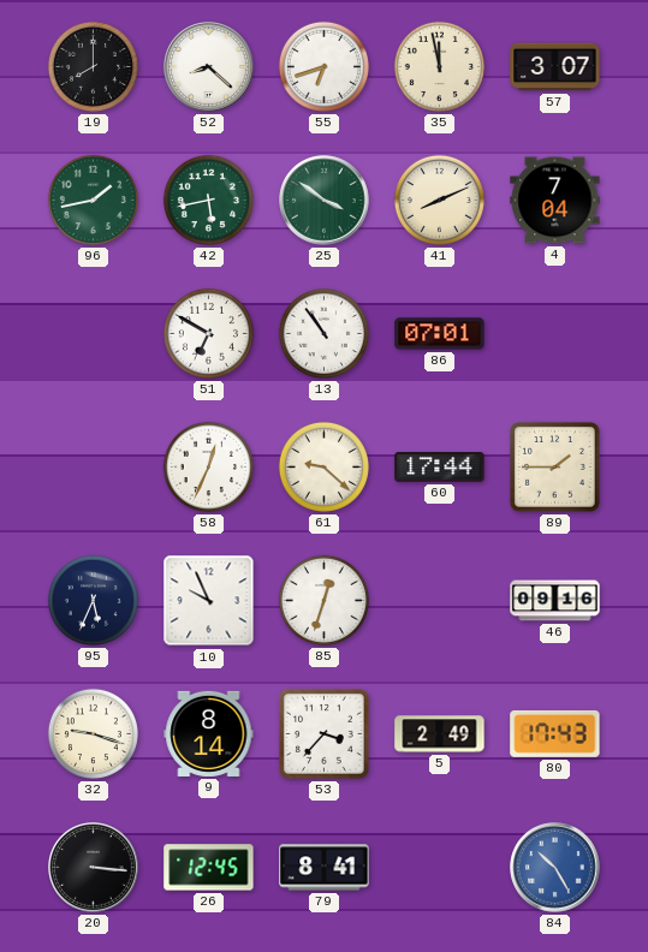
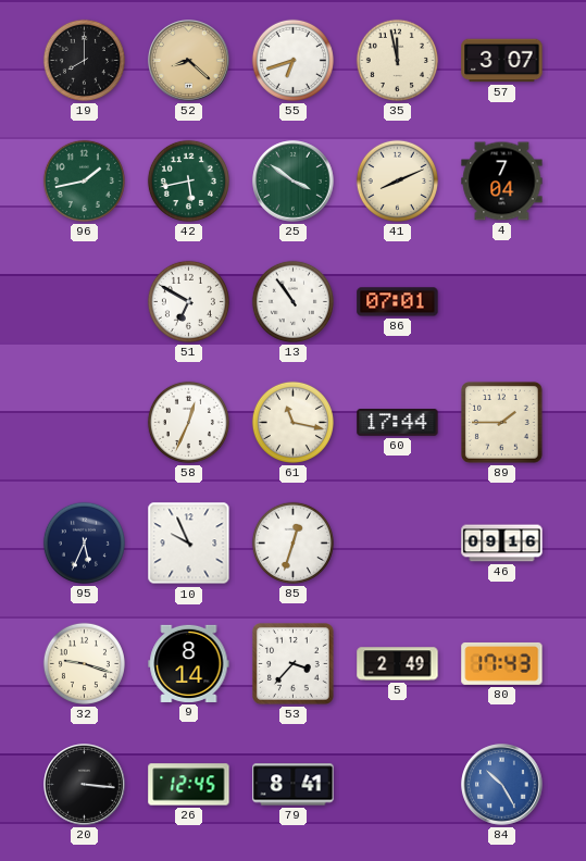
52 dial: white -> champagne
61: 9:22 -> 11:17
